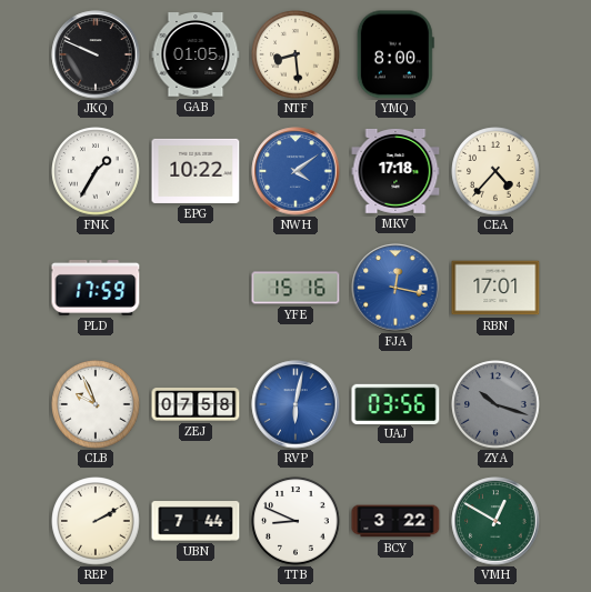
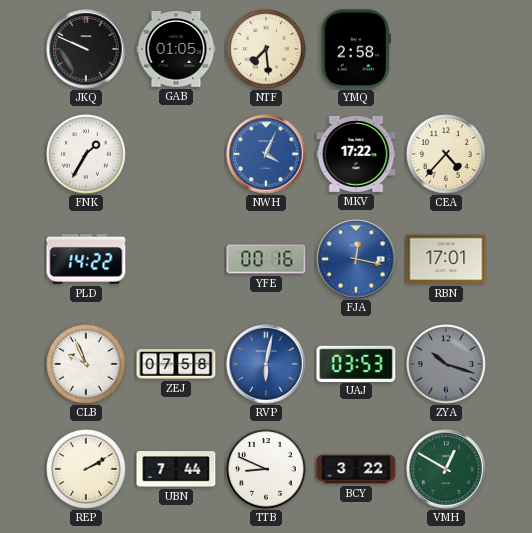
NTF: 8:29 -> 7:29
YMQ: 8:00 -> 2:58
EPG: 10:22 -> none
NWH: 4:09 -> 4:04
MKV: 17:18 -> 17:22
PLD: 17:59 -> 14:22
YFE: 15:16 -> 00:16
UAJ: 03:56 -> 03:53
